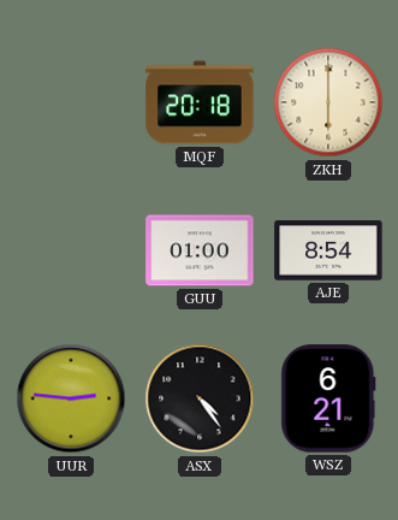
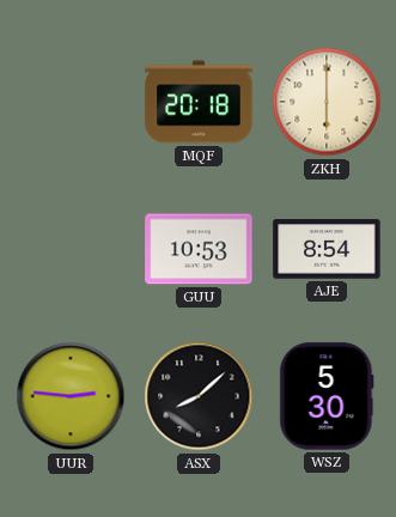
GUU: 01:00 -> 10:53
ASX: 4:24 -> 8:08
WSZ: 6:21 -> 5:30
